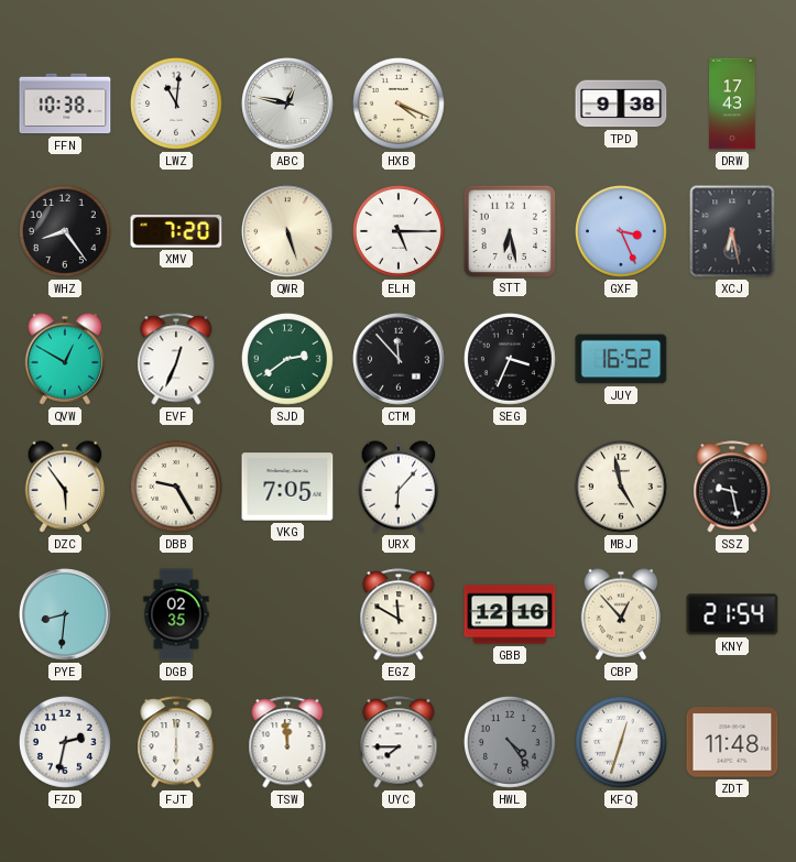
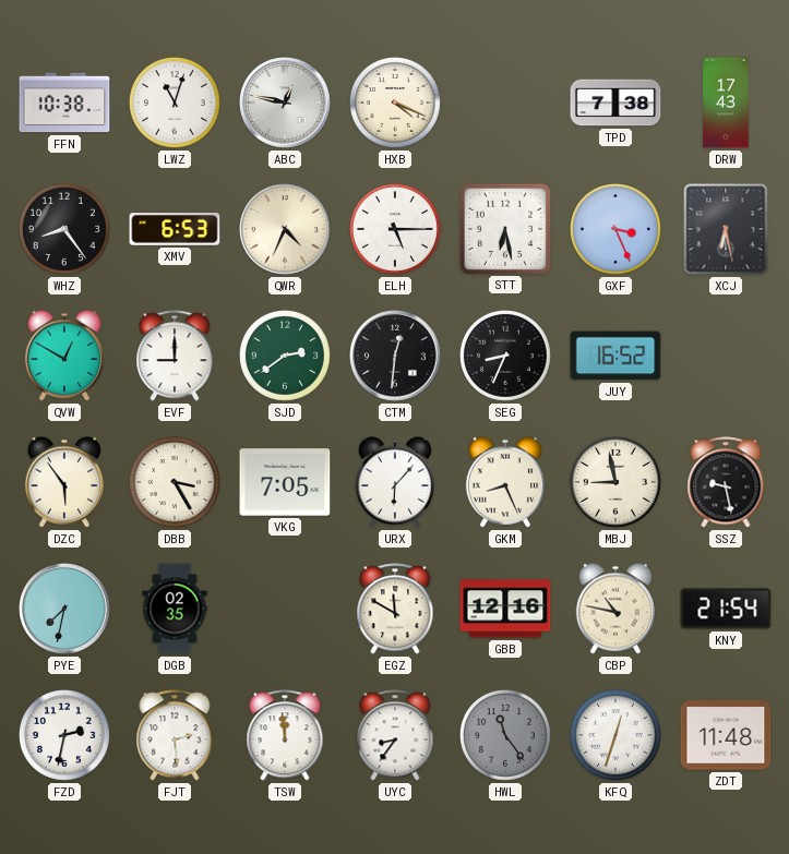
LWZ: 11:01 -> 11:03
TPD: 9:38 -> 7:38
XMV: 7:20 -> 6:53
QWR: 5:27 -> 4:34
EVF: 12:34 -> 9:00
CTM: 11:53 -> 12:31
SEG: 3:34 -> 8:34
DBB: 9:25 -> 3:25
GKM: none -> 8:26
MBJ: 4:58 -> 8:58
PYE: 8:31 -> 7:32
CBP: 12:53 -> 10:47
FJT: 6:00 -> 2:29
UYC: 7:45 -> 8:36
HWL: 4:24 -> 11:24
